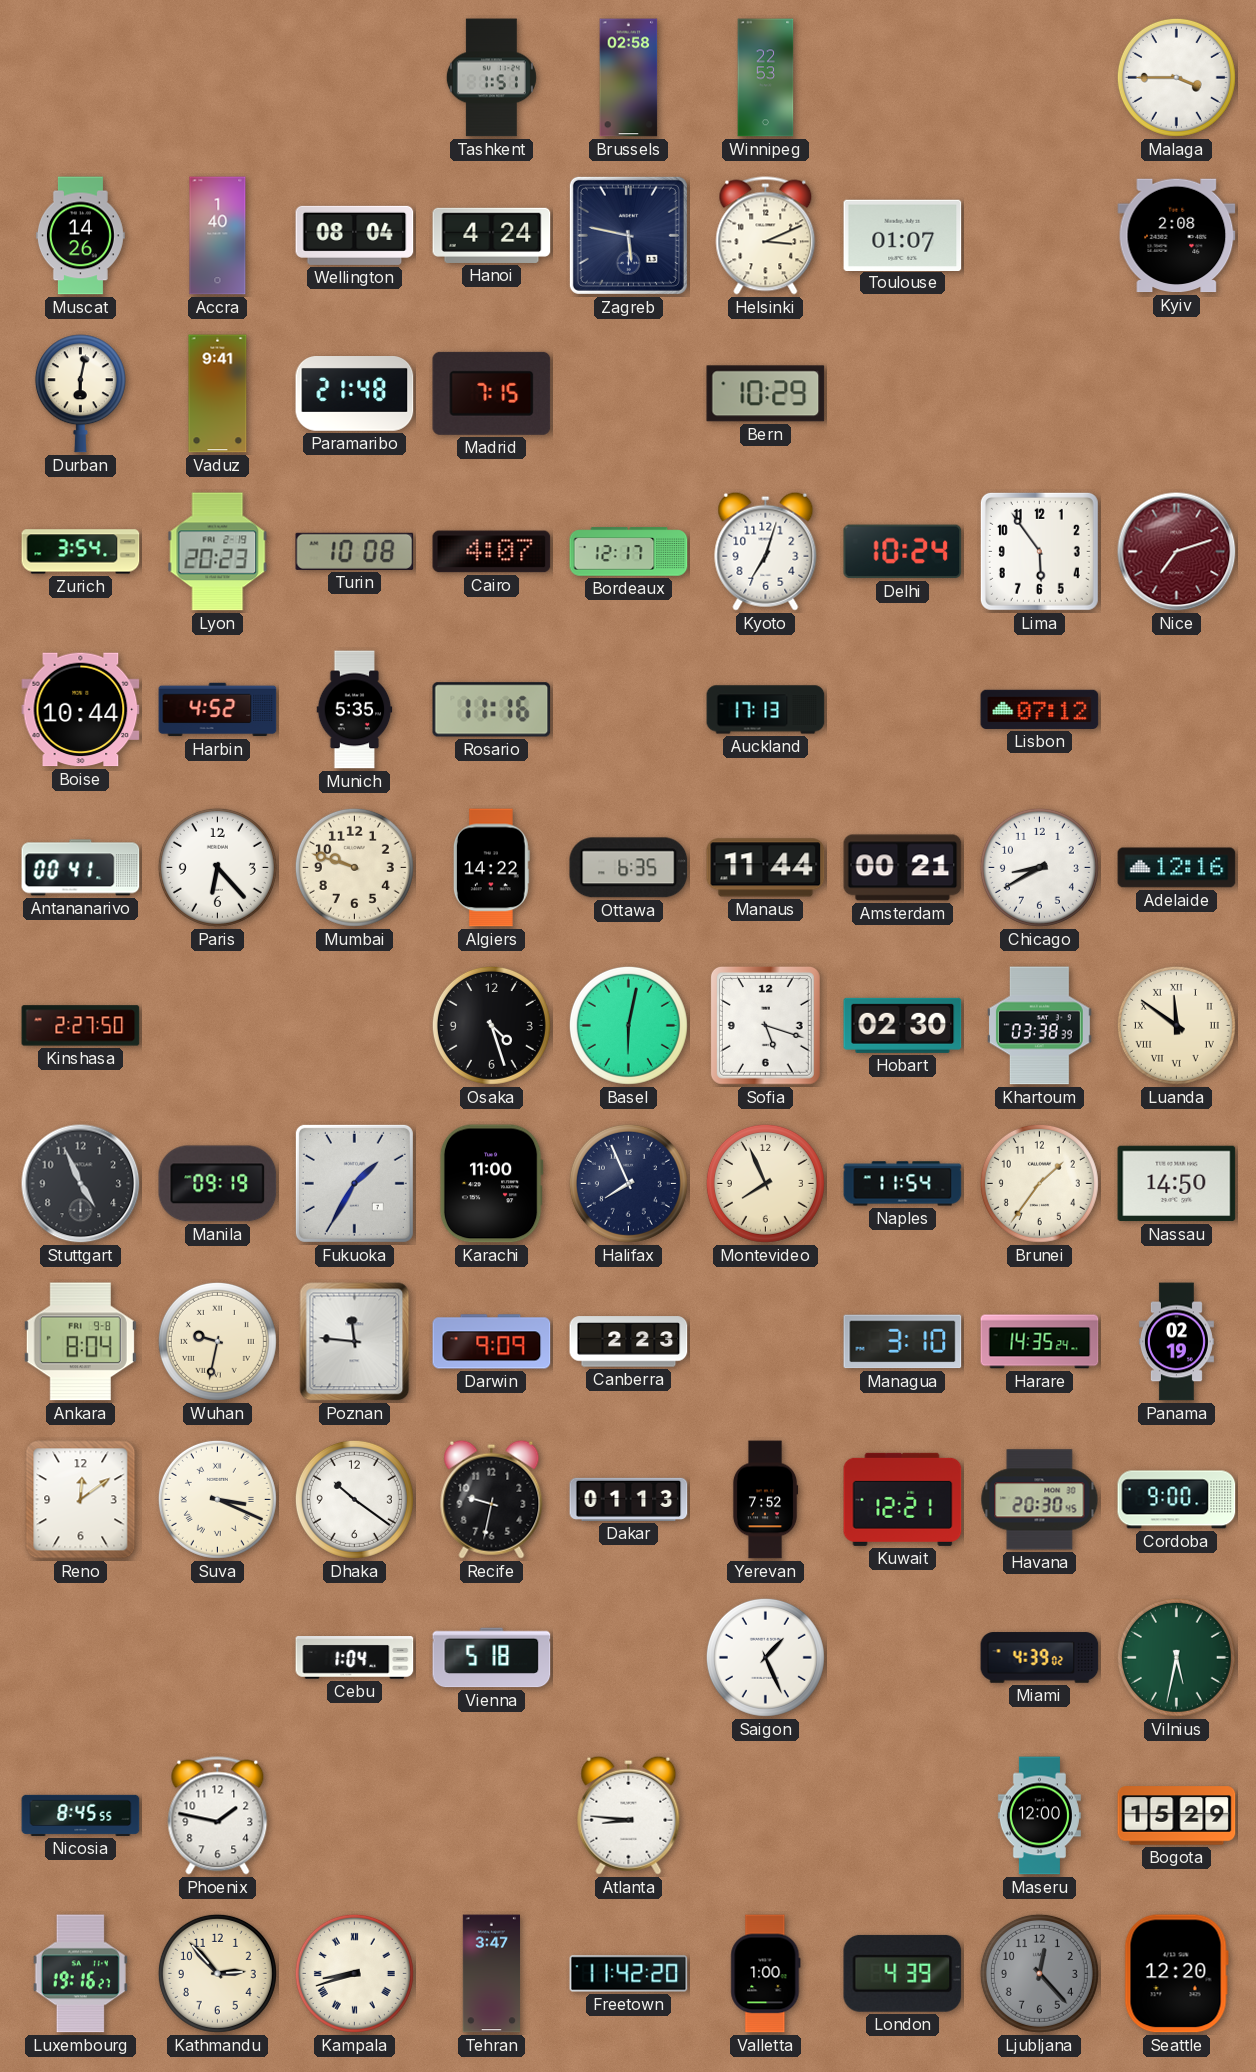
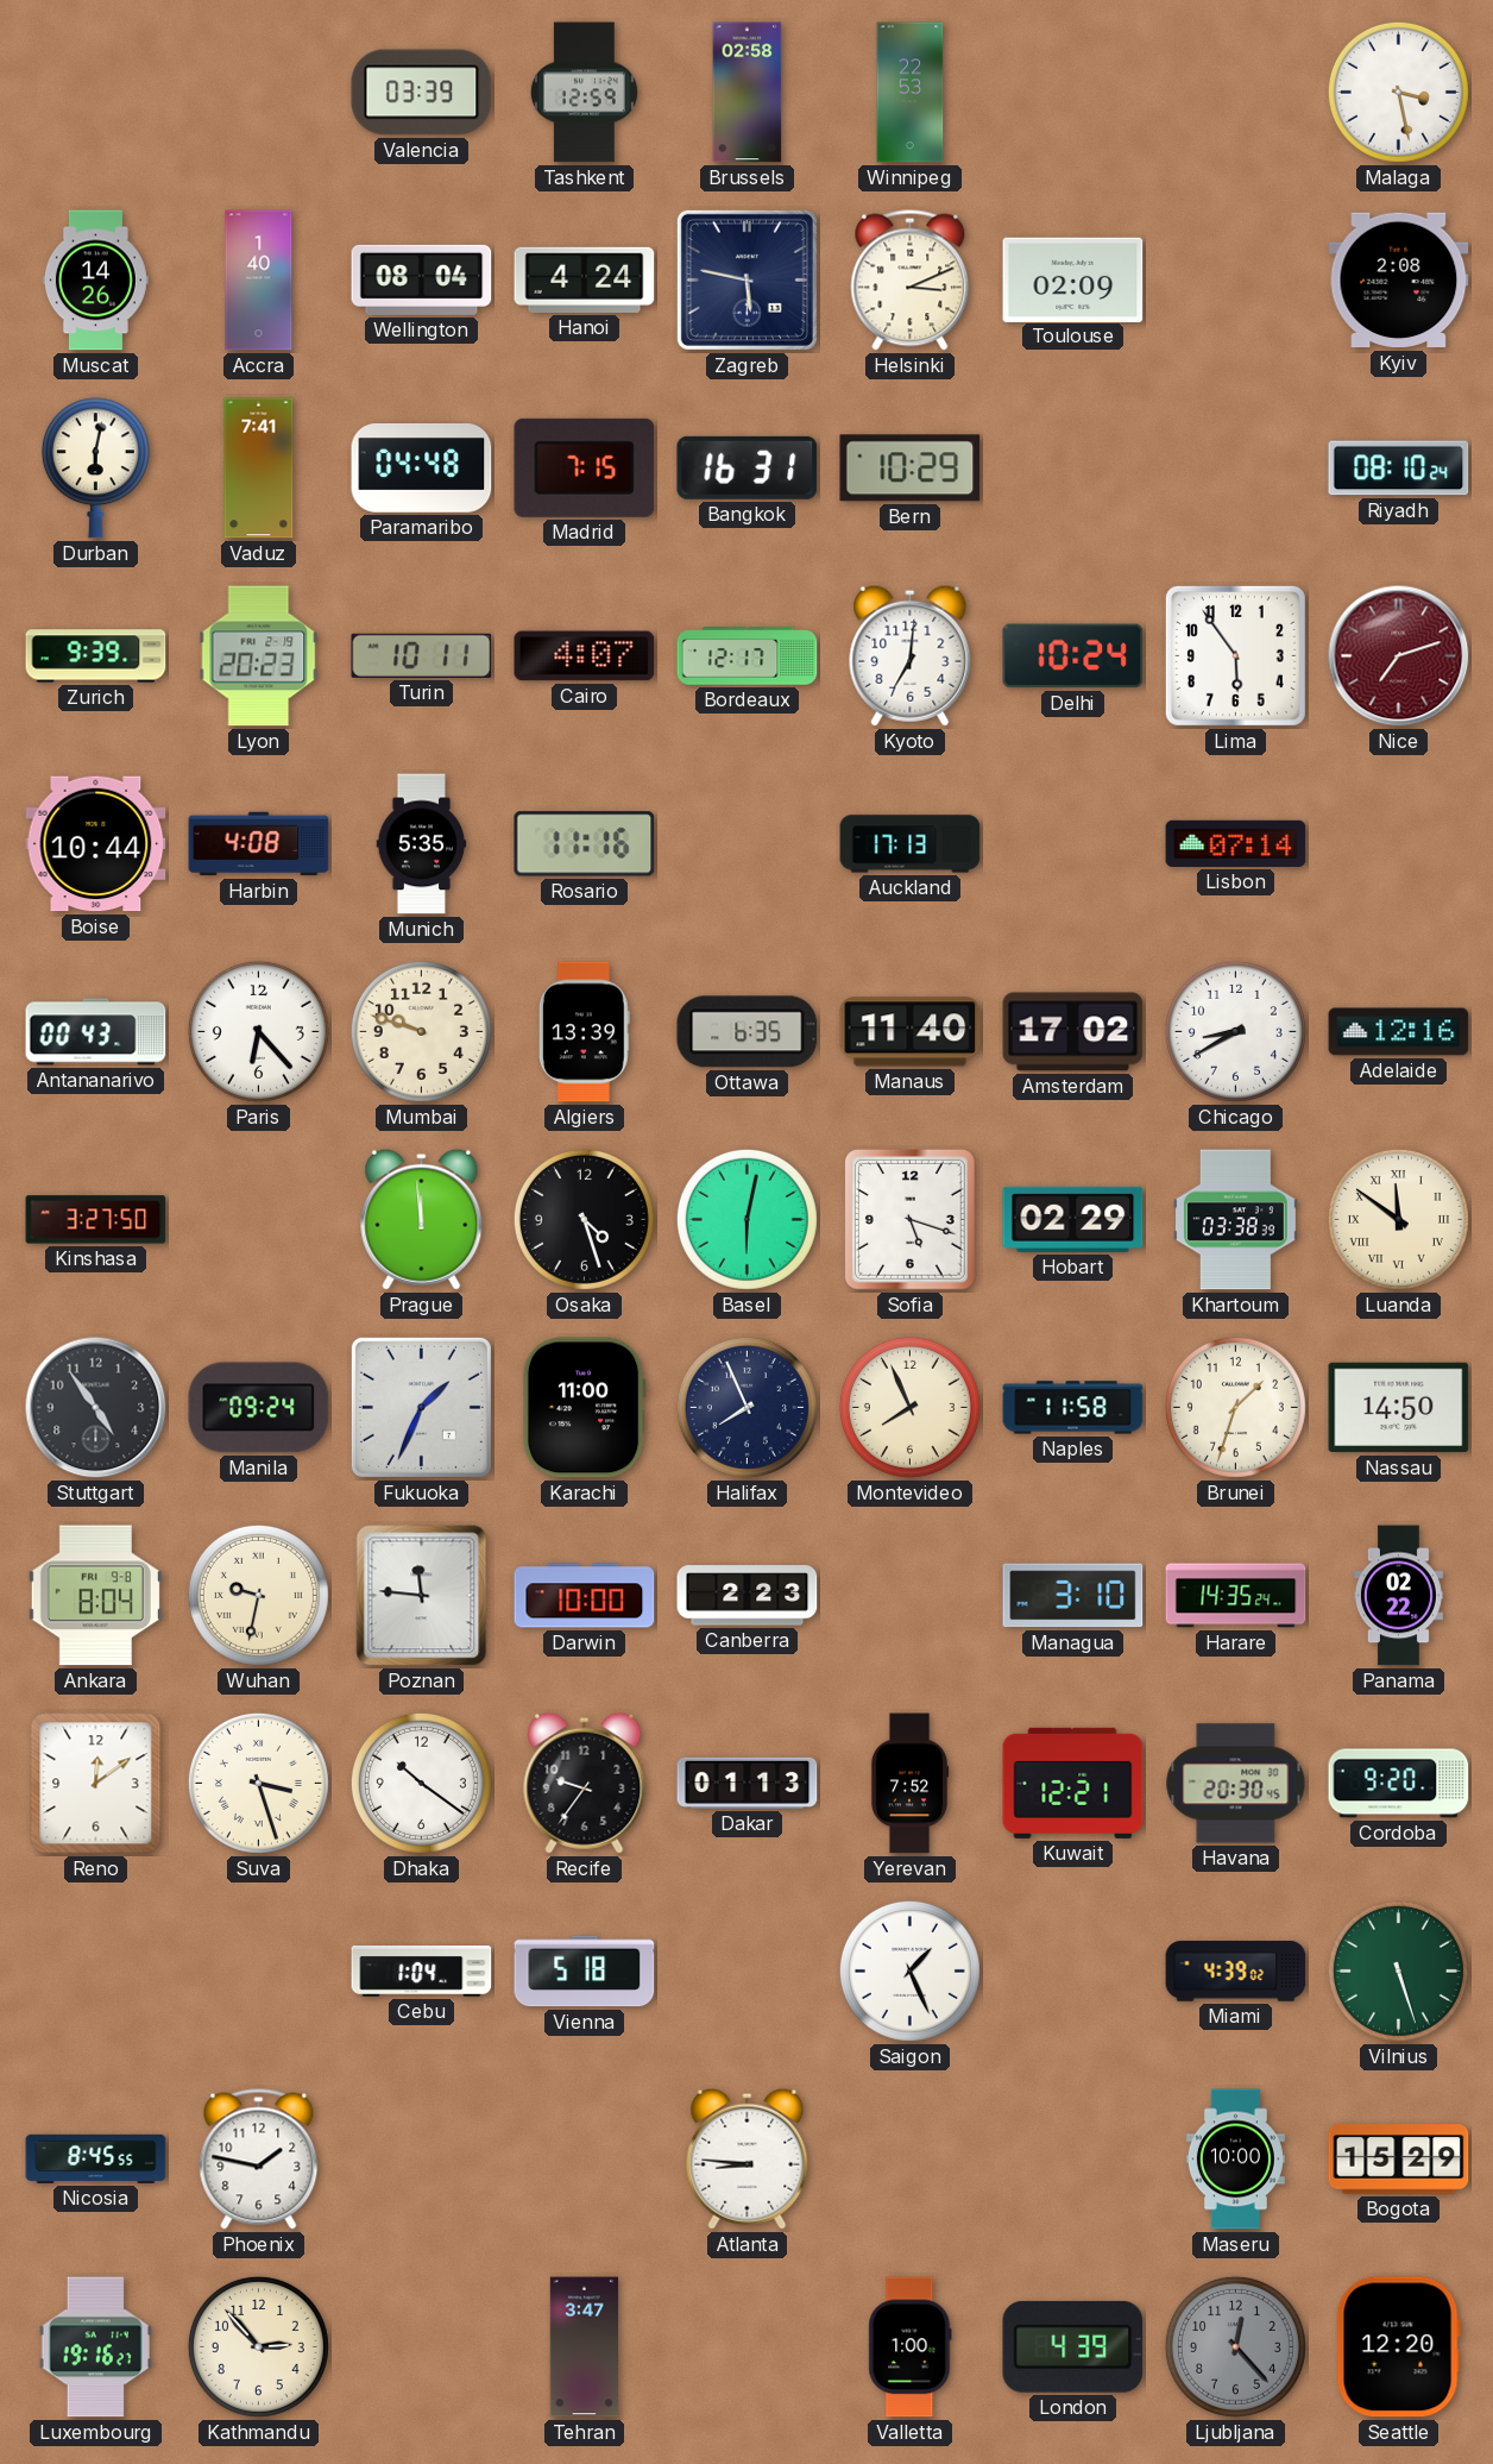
Valencia: none -> 03:39
Tashkent: 1:51 -> 12:59
Malaga: 3:45 -> 3:28
Toulouse: 01:07 -> 02:09
Vaduz: 9:41 -> 7:41
Paramaribo: 21:48 -> 04:48
Bangkok: none -> 16:31
Riyadh: none -> 08:10
Zurich: 3:54 -> 9:39
Turin: 10:08 -> 10:11
Kyoto: 7:03 -> 7:01
Harbin: 4:52 -> 4:08
Lisbon: 07:12 -> 07:14
Antananarivo: 00:41 -> 00:43
Algiers: 14:22 -> 13:39
Manaus: 11:44 -> 11:40
Amsterdam: 00:21 -> 17:02
Kinshasa: 2:27 -> 3:27
Prague: none -> 11:59
Hobart: 02:30 -> 02:29
Stuttgart: 4:56 -> 4:54
Manila: 09:19 -> 09:24
Fukuoka: 1:35 -> 1:34
Naples: 11:54 -> 11:58
Brunei: 1:36 -> 1:33
Darwin: 9:09 -> 10:00
Panama: 02:19 -> 02:22
Suva: 3:19 -> 3:27
Recife: 9:32 -> 9:36
Cordoba: 9:00 -> 9:20
Vilnius: 5:32 -> 5:27
Maseru: 12:00 -> 10:00
Kampala: 8:42 -> none
Freetown: 11:42 -> none
